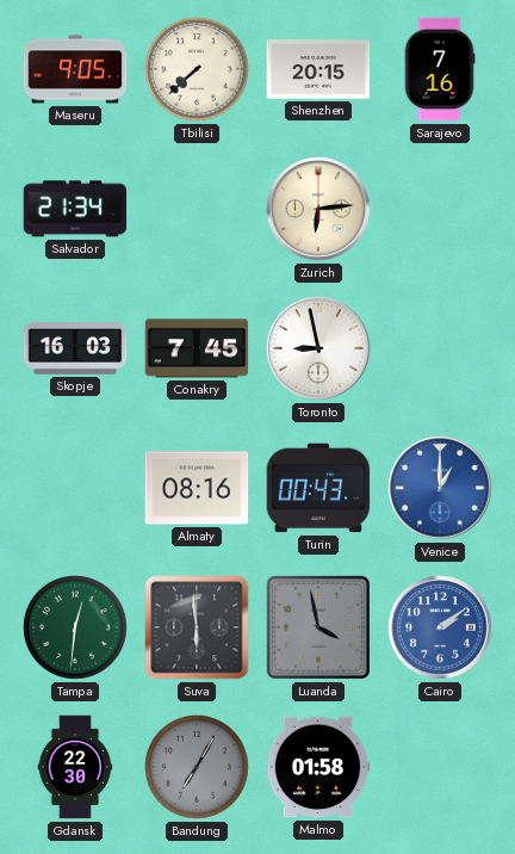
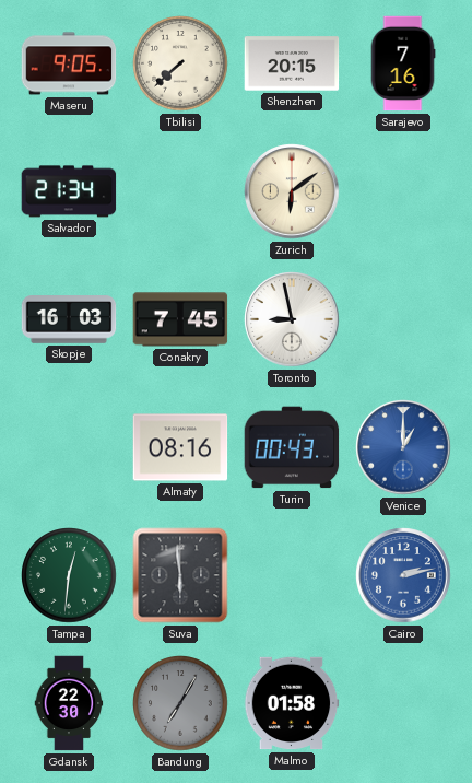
Zurich: 6:14 -> 6:09
Luanda: 3:58 -> none
Cairo: 2:09 -> 2:13
